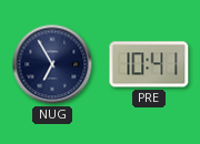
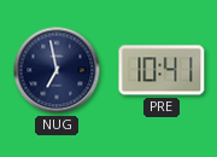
NUG: 6:55 -> 6:58
